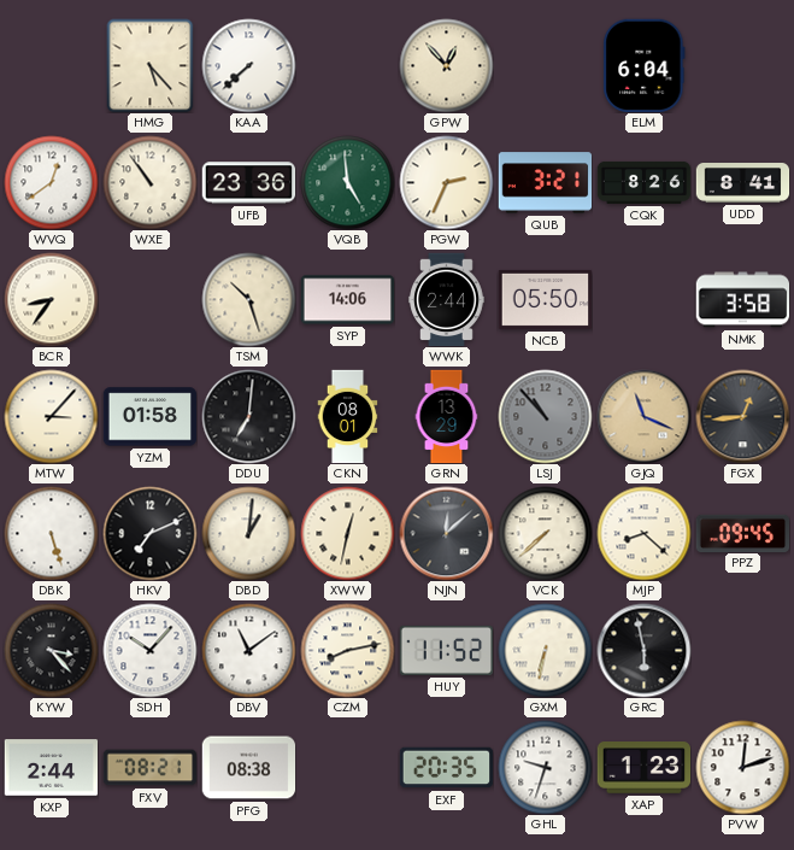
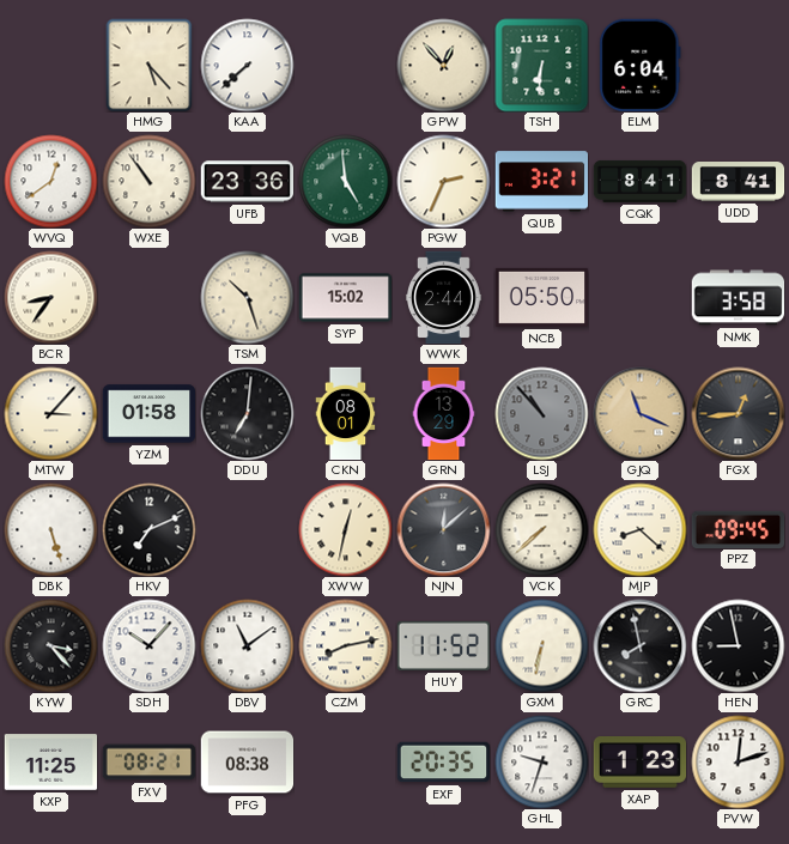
TSH: none -> 6:31
CQK: 8:26 -> 8:41
SYP: 14:06 -> 15:02
DBD: 1:01 -> none
GRC: 5:58 -> 7:58
HEN: none -> 8:58
KXP: 2:44 -> 11:25
